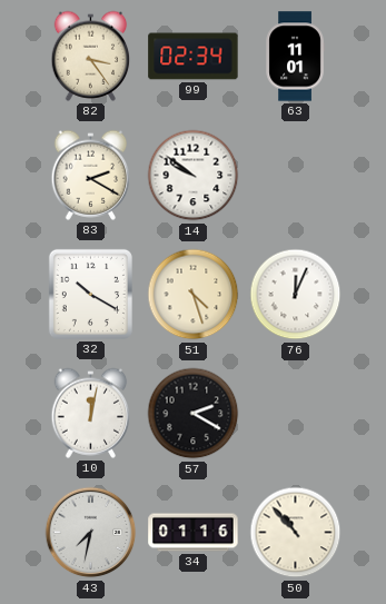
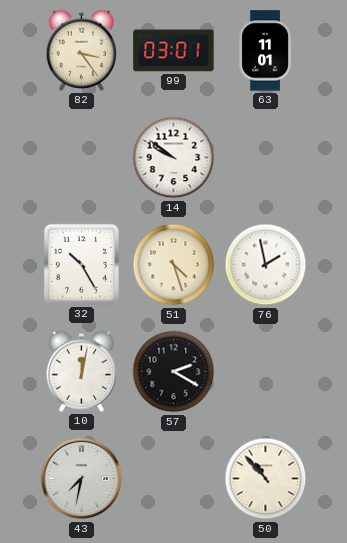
99: 02:34 -> 03:01
83: 2:20 -> none
32: 10:20 -> 10:25
76: 12:04 -> 1:58
34: 01:16 -> none
